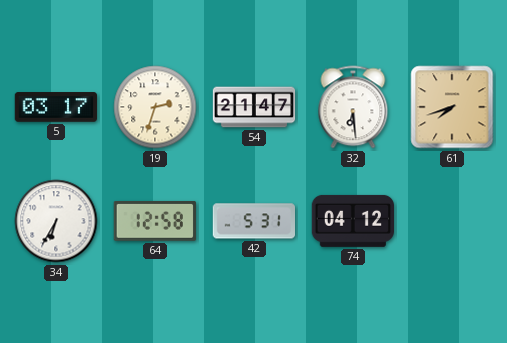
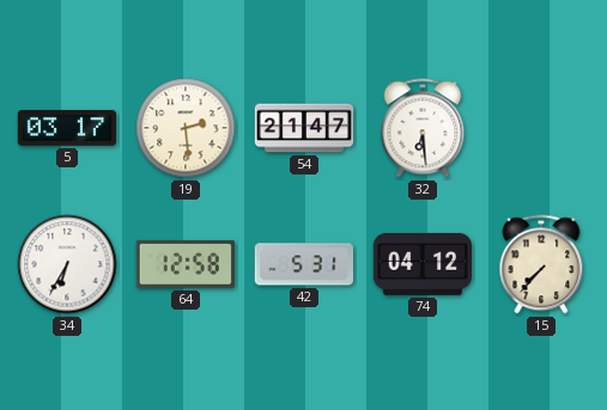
19: 2:33 -> 2:29
61: 7:42 -> none
15: none -> 7:37
